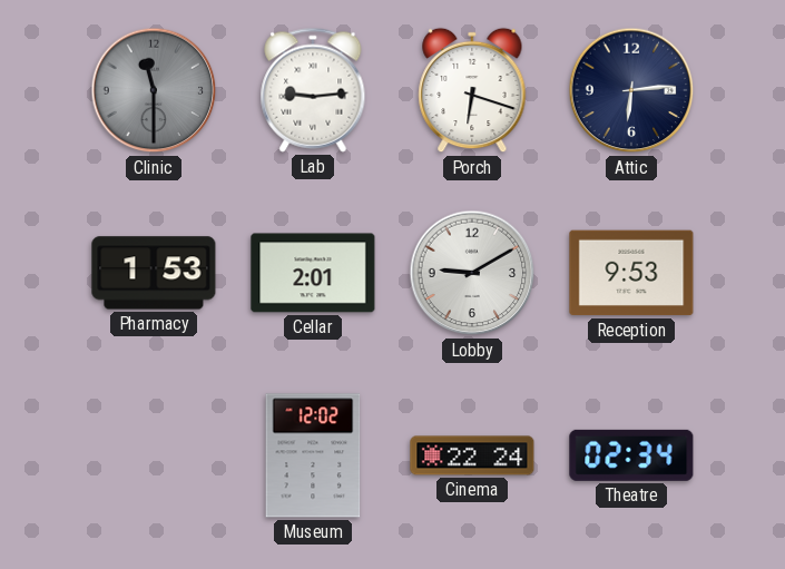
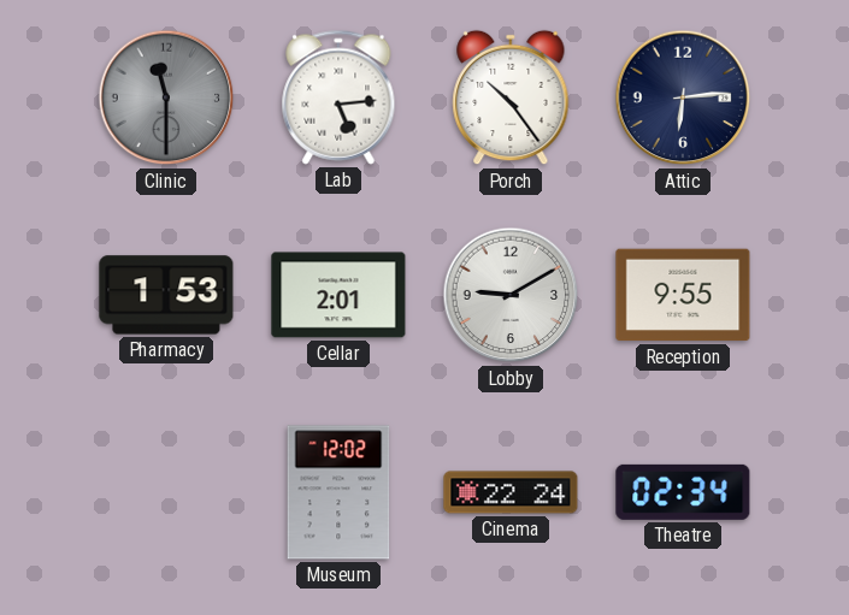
Lab: 9:14 -> 5:14
Porch: 6:18 -> 10:24
Reception: 9:53 -> 9:55
